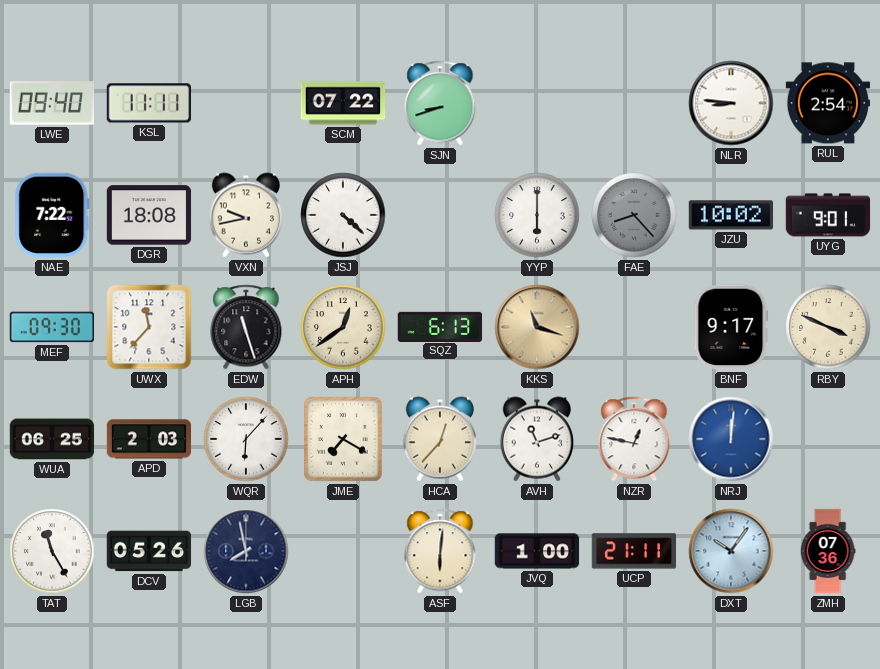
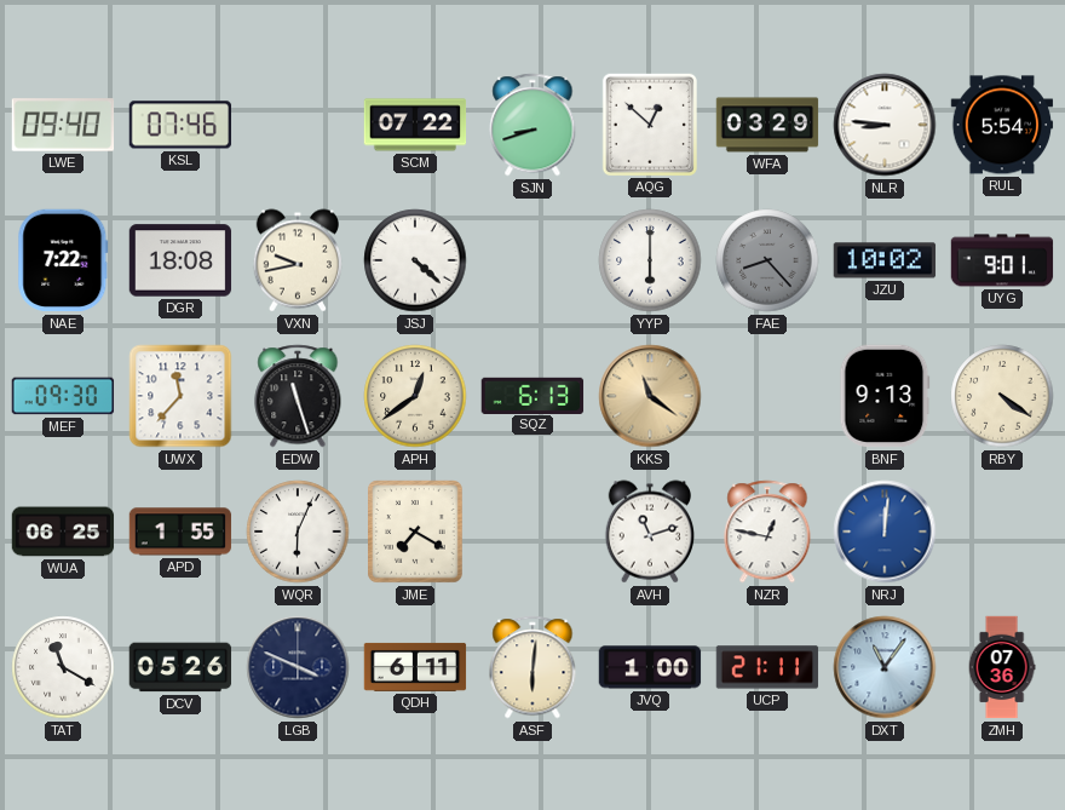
KSL: 11:11 -> 07:46
AQG: none -> 12:52
WFA: none -> 03:29
RUL: 2:54 -> 5:54
KKS: 11:18 -> 11:21
BNF: 9:17 -> 9:13
RBY: 3:49 -> 4:21
APD: 2:03 -> 1:55
WQR: 6:07 -> 6:04
HCA: 12:37 -> none
TAT: 11:25 -> 11:20
LGB: 7:58 -> 3:49
QDH: none -> 6:11
DXT: 10:06 -> 11:06
